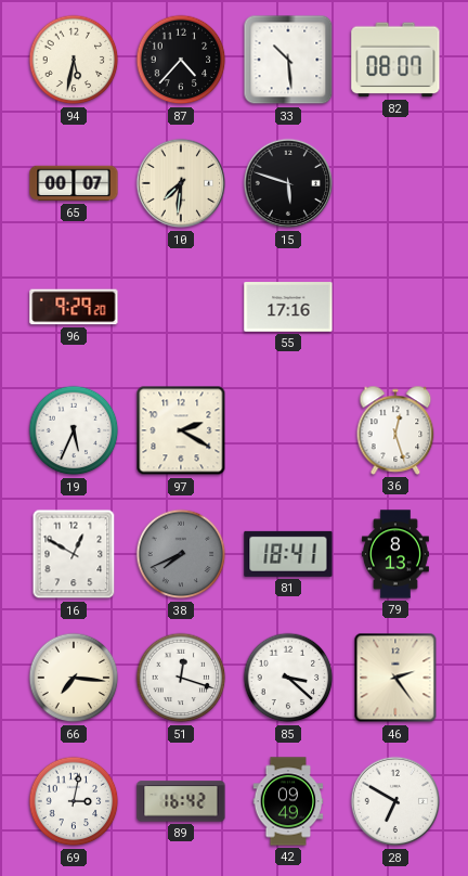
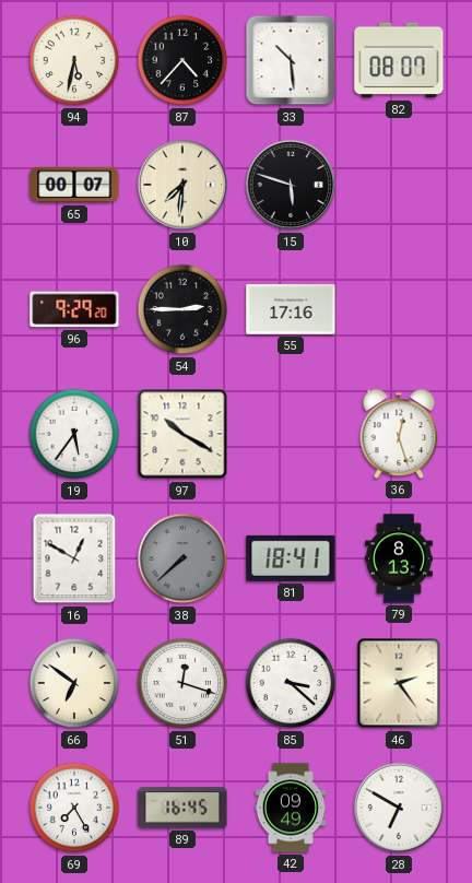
54: none -> 2:45
19: 5:34 -> 5:36
97: 2:20 -> 10:20
38: 7:41 -> 7:38
66: 7:16 -> 6:51
69: 3:02 -> 7:25
89: 16:42 -> 16:45
